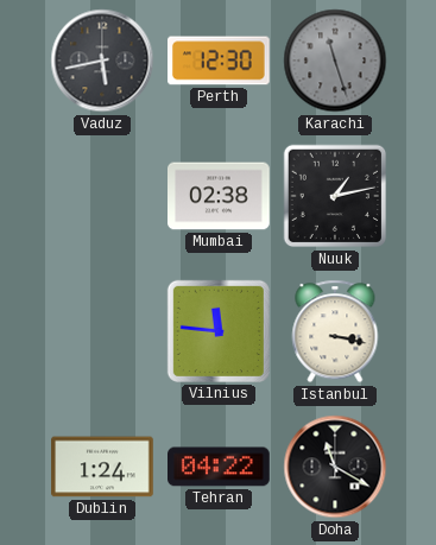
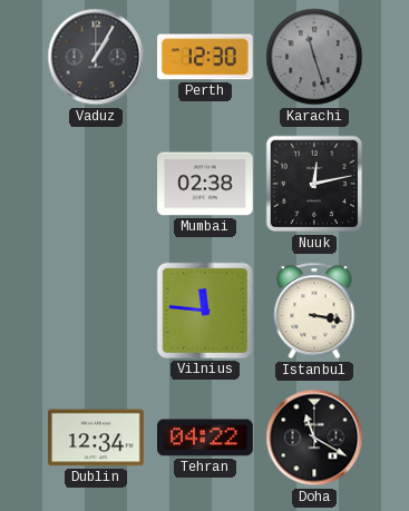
Vaduz: 5:43 -> 1:05
Nuuk: 1:13 -> 12:13
Dublin: 1:24 -> 12:34
